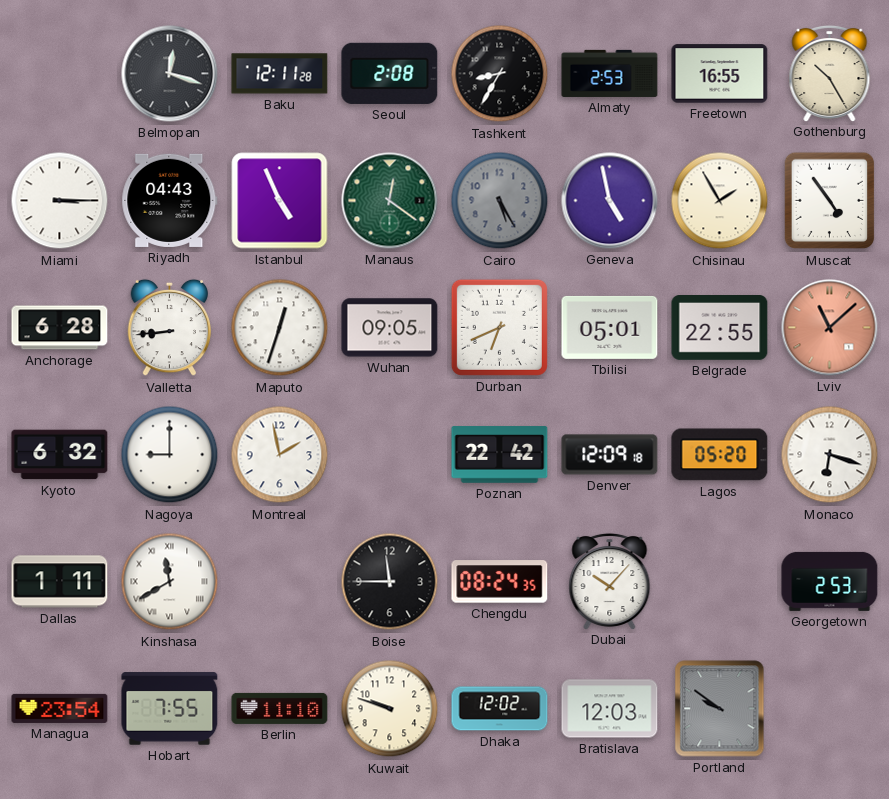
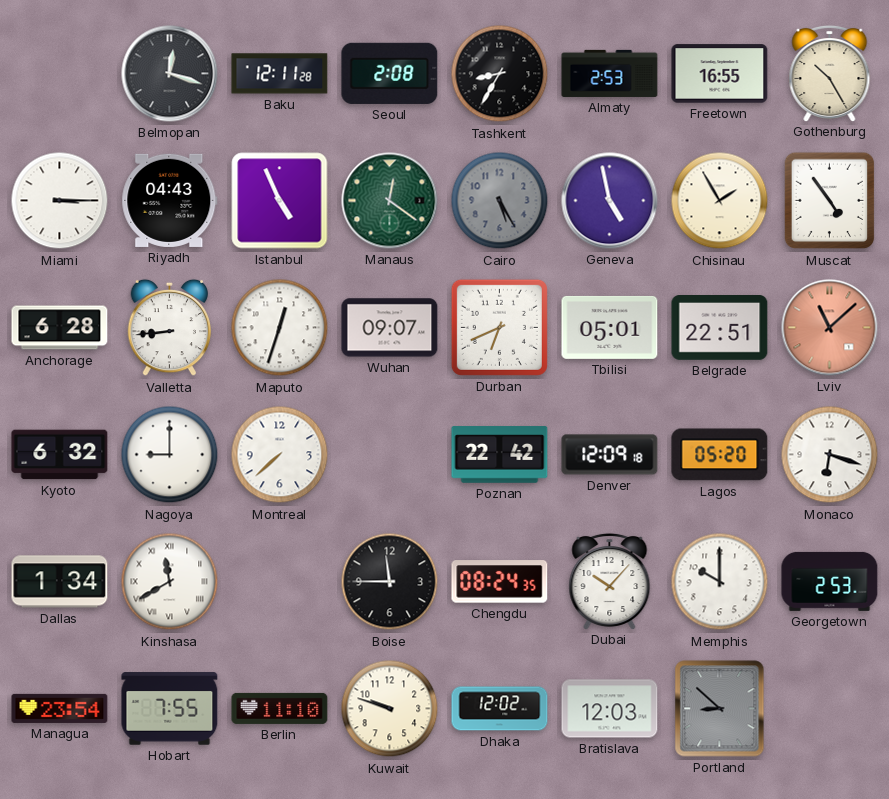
Wuhan: 09:05 -> 09:07
Belgrade: 22:55 -> 22:51
Montreal: 1:58 -> 7:38
Dallas: 1:11 -> 1:34
Memphis: none -> 10:00
Portland: 9:51 -> 8:52
